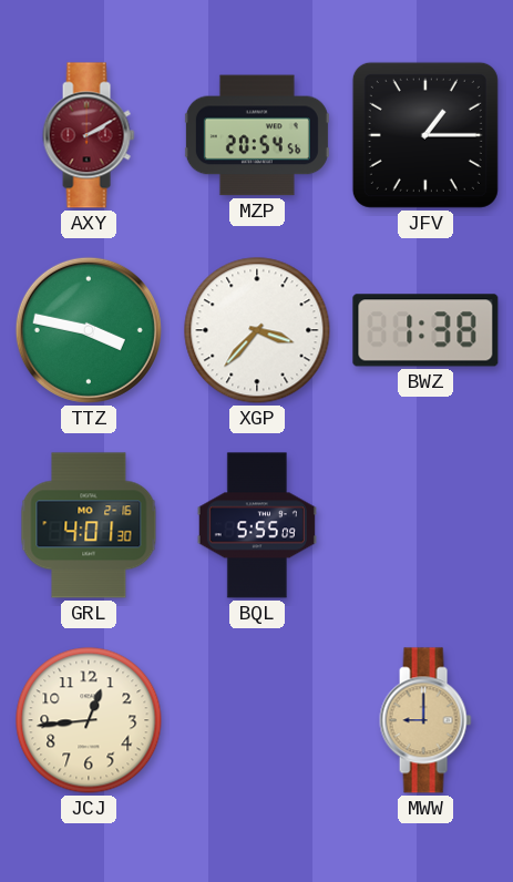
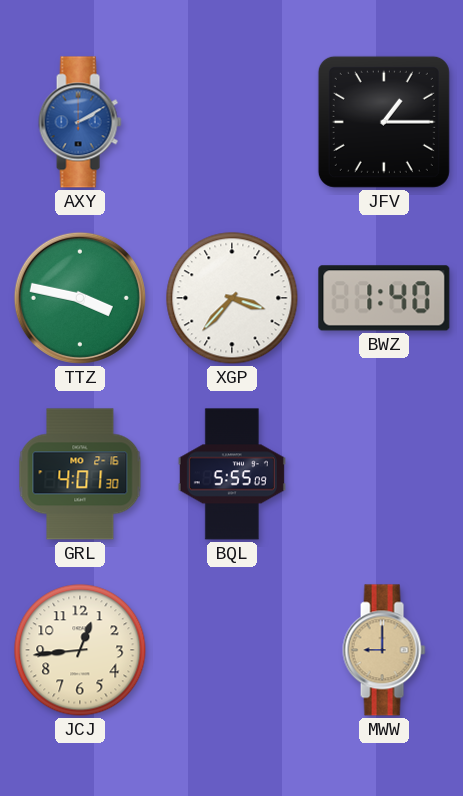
AXY dial: burgundy -> blue
MZP: 20:54 -> none
BWZ: 1:38 -> 1:40
